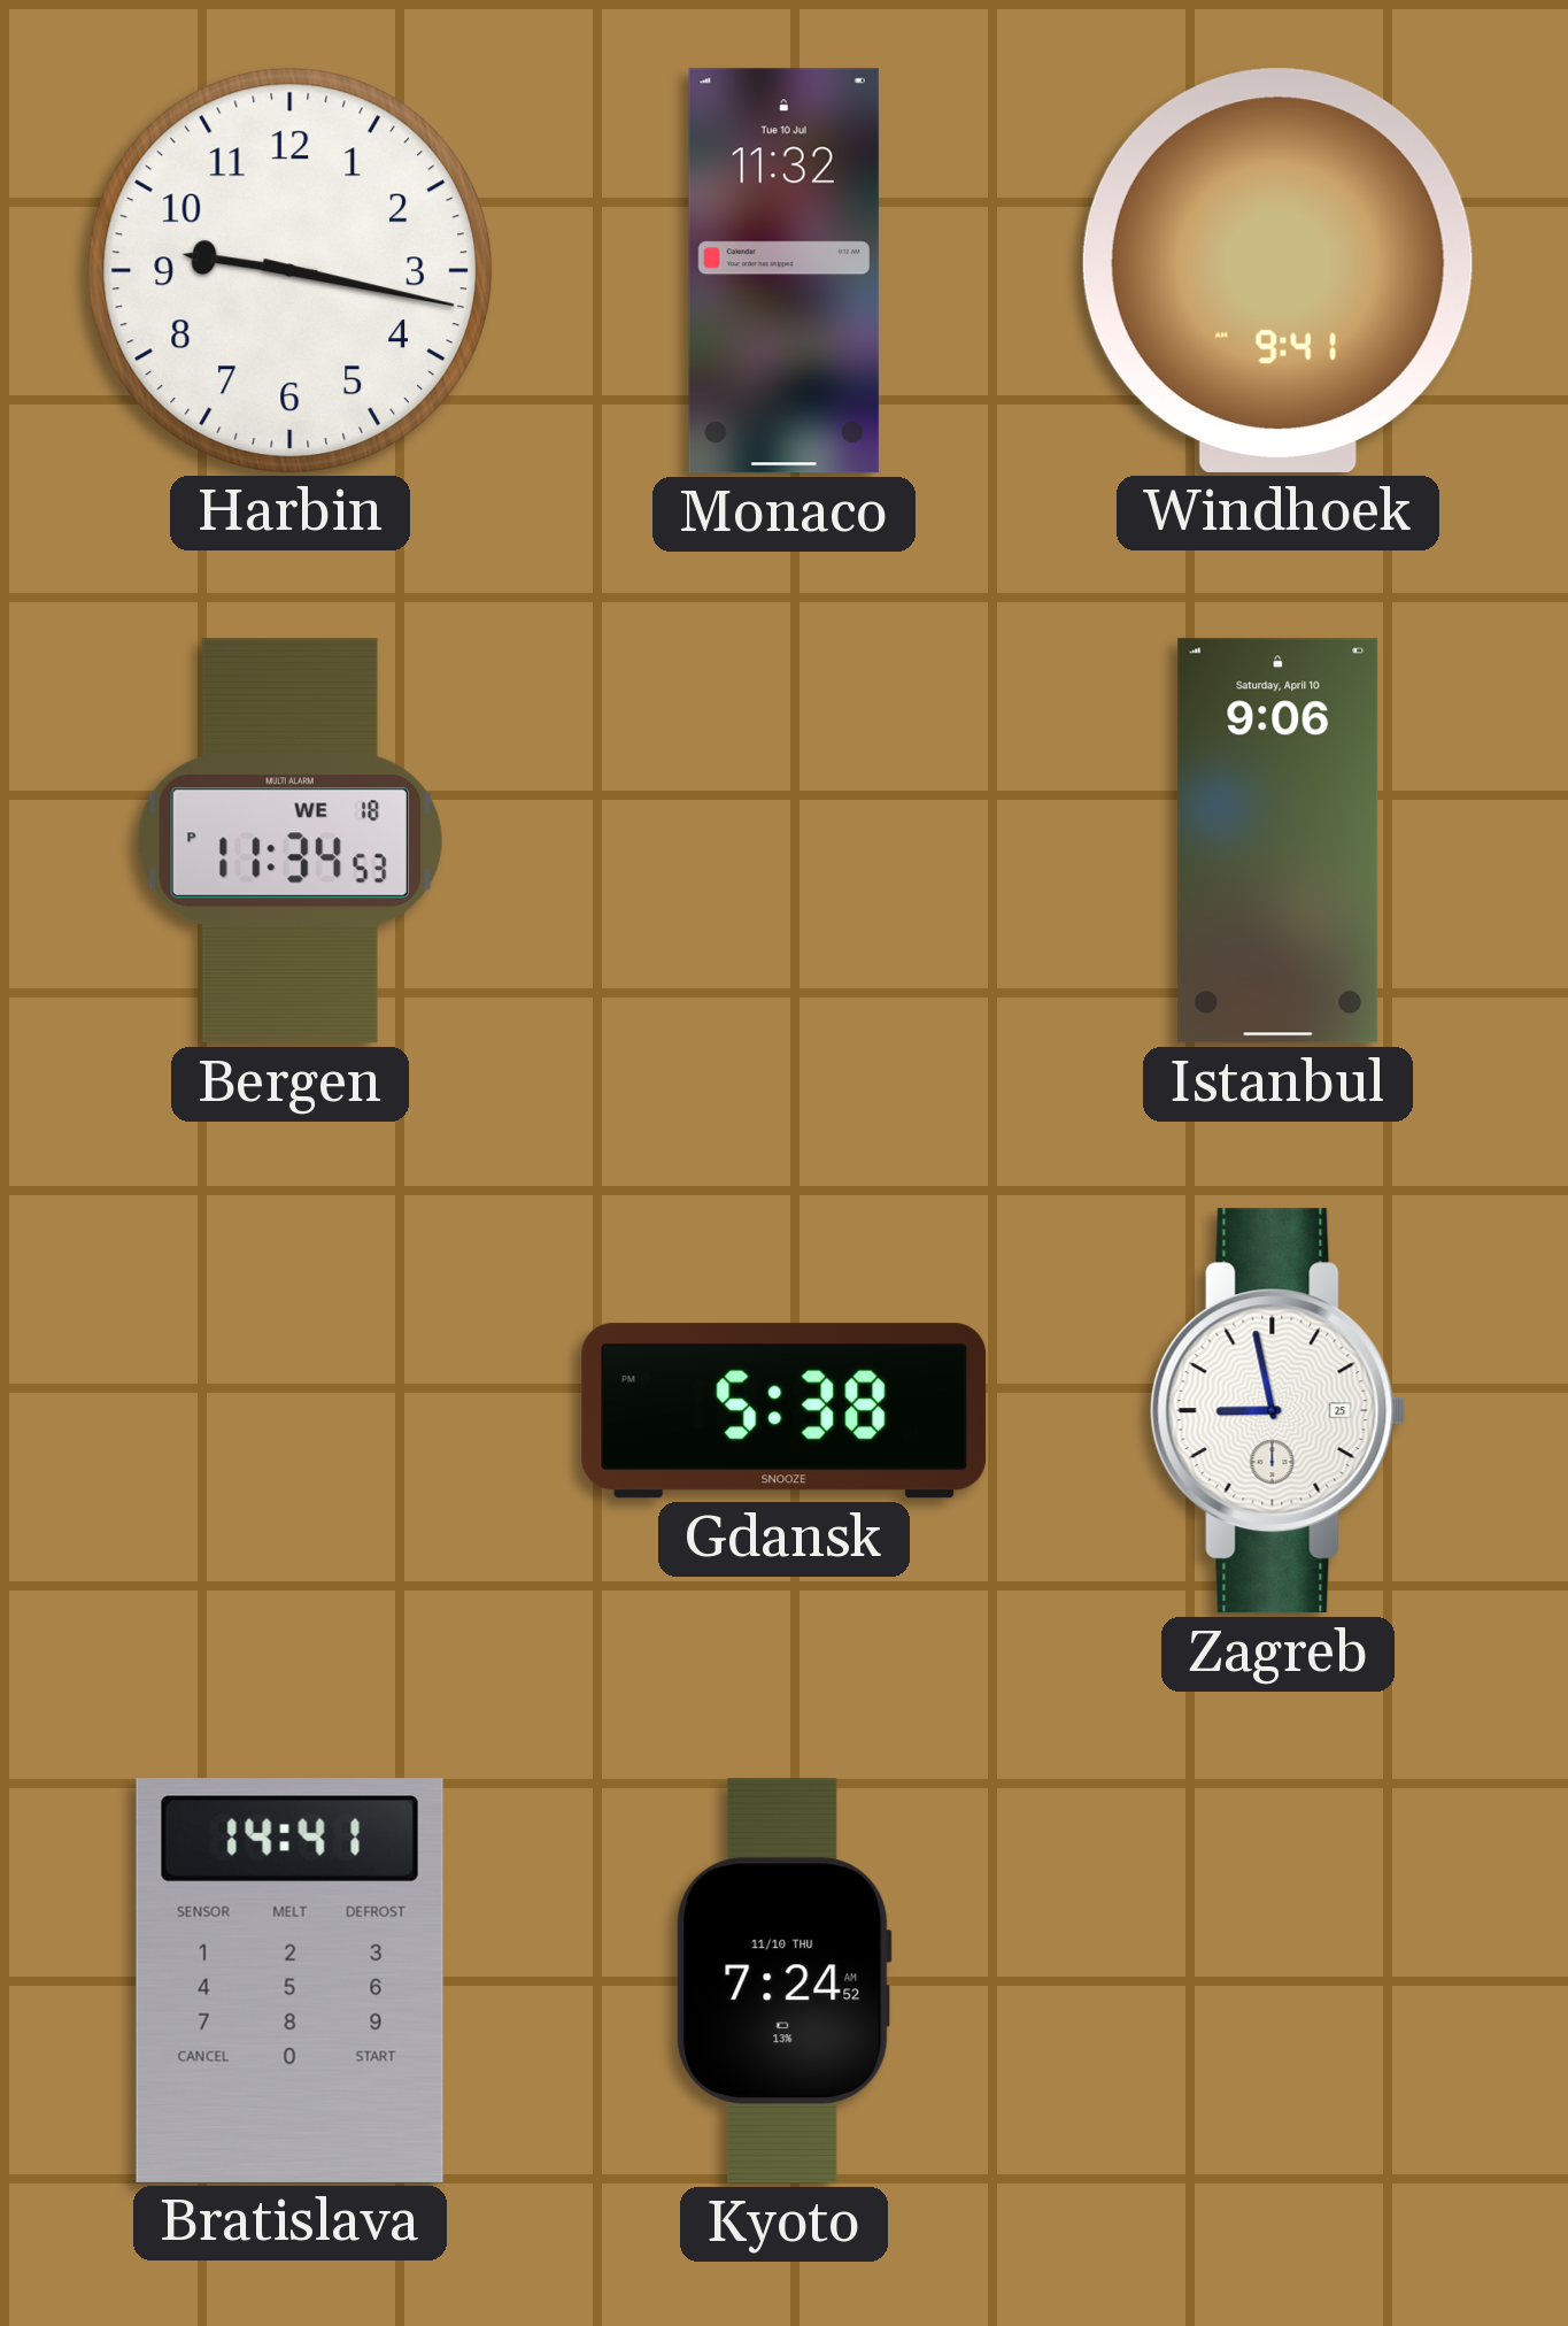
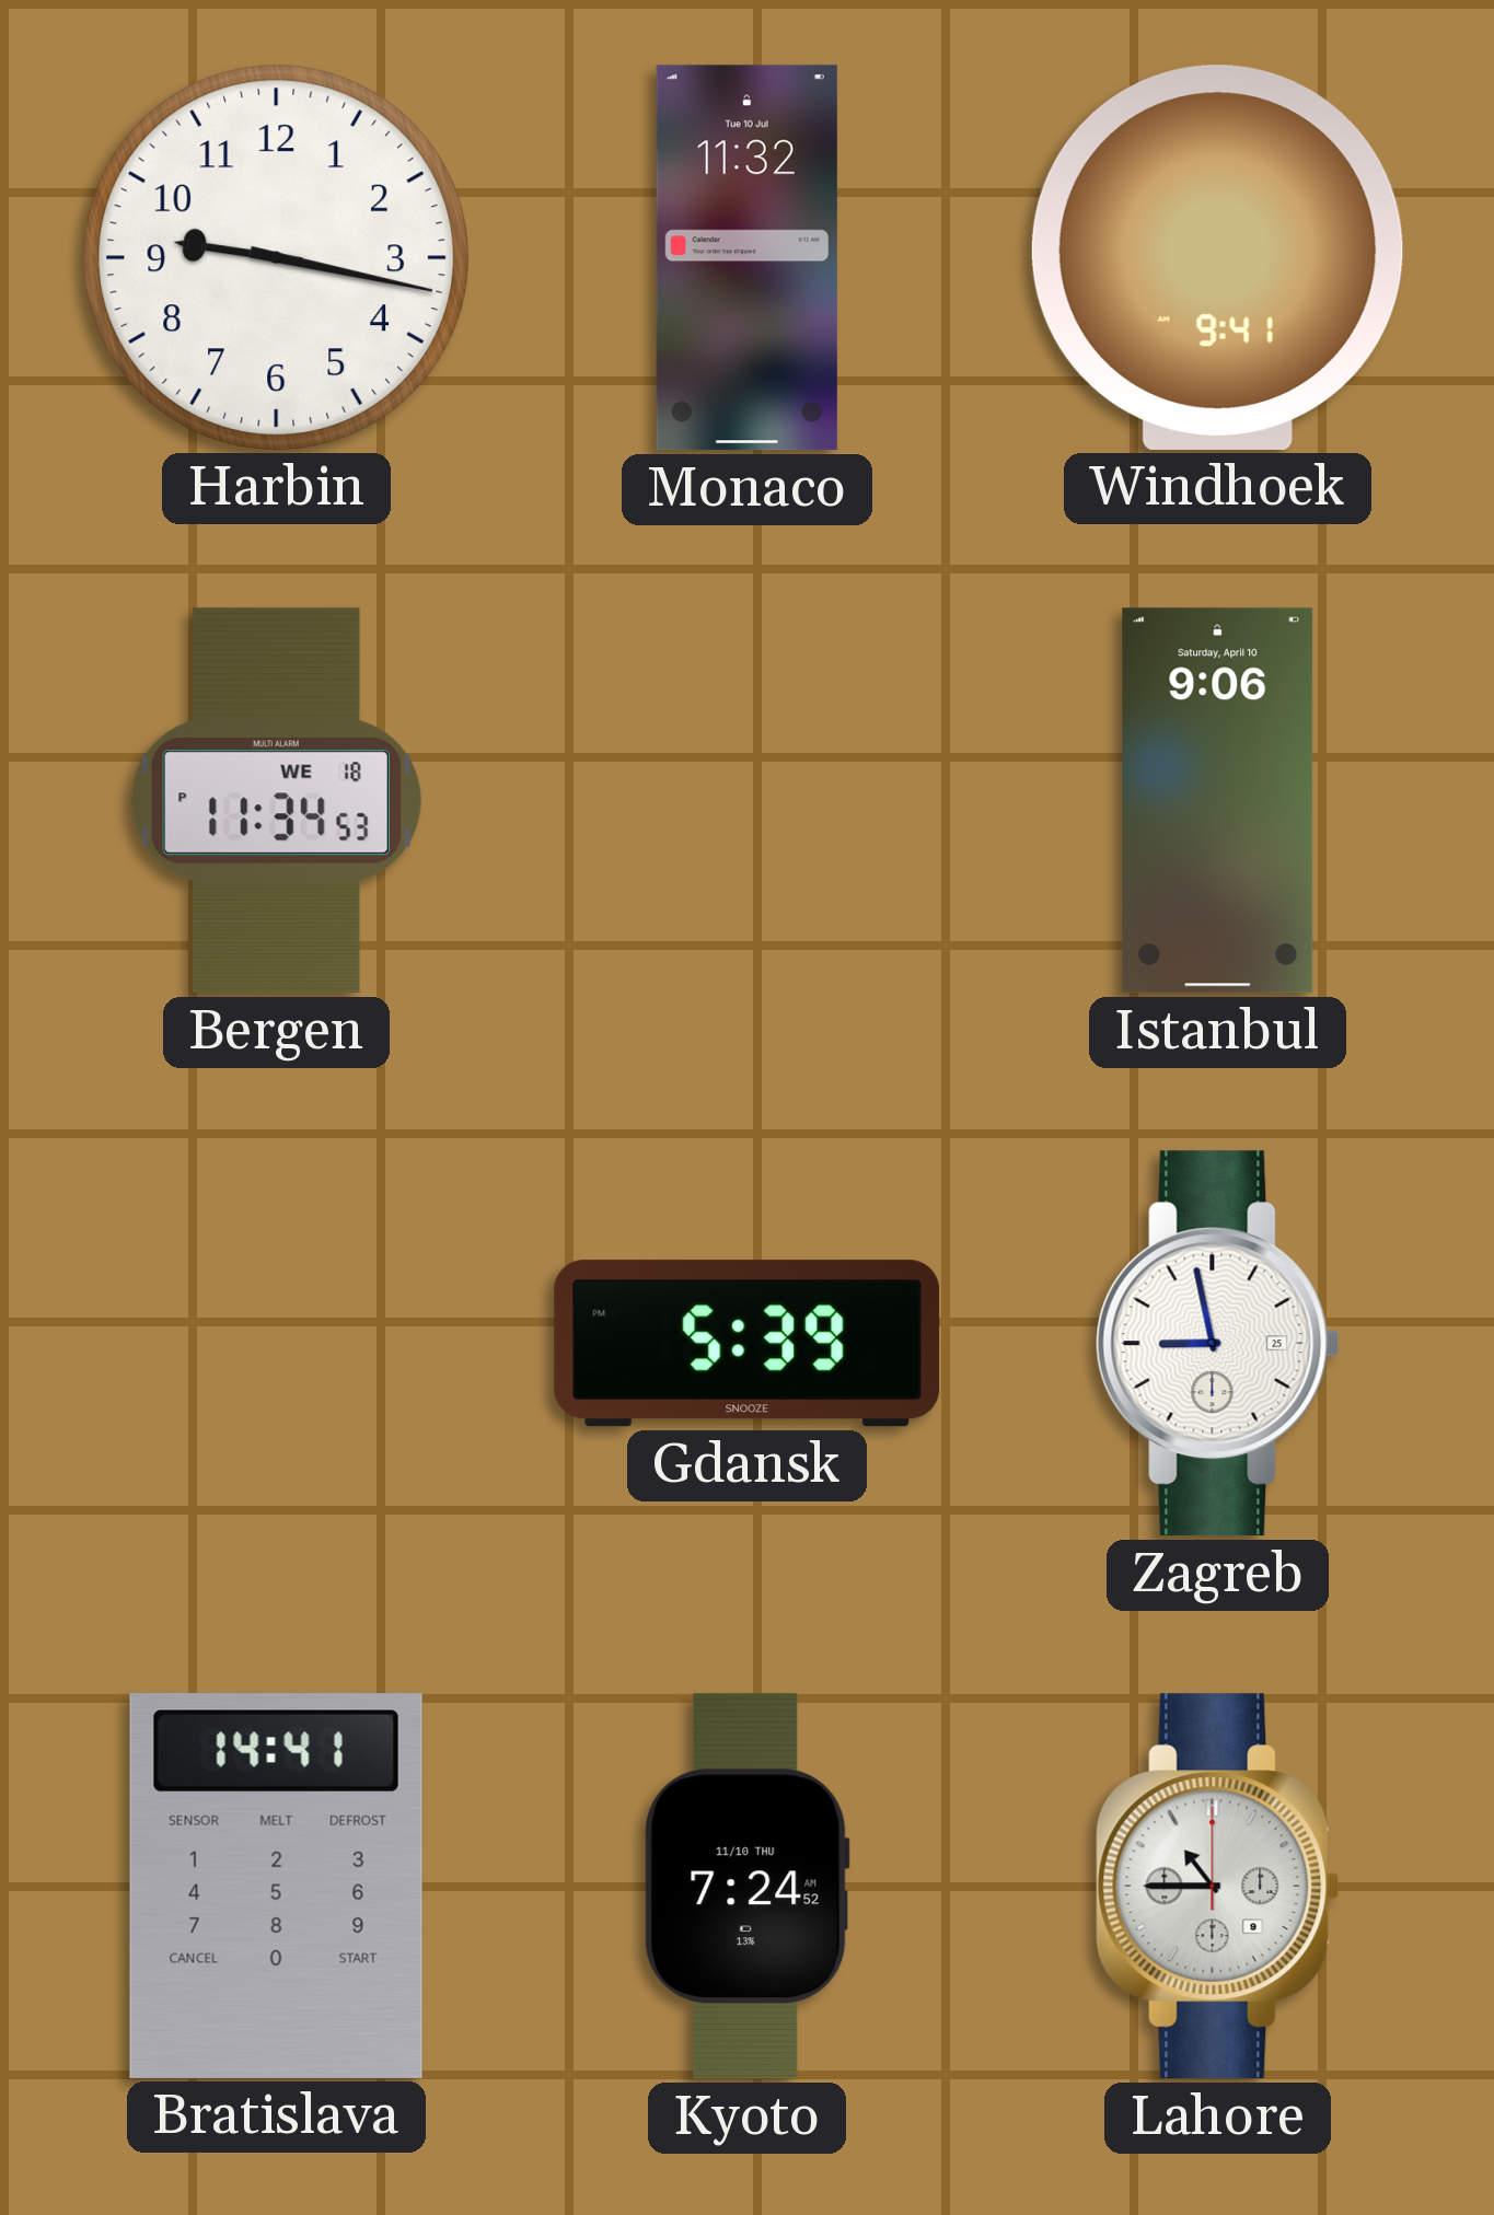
Gdansk: 5:38 -> 5:39
Lahore: none -> 10:45
